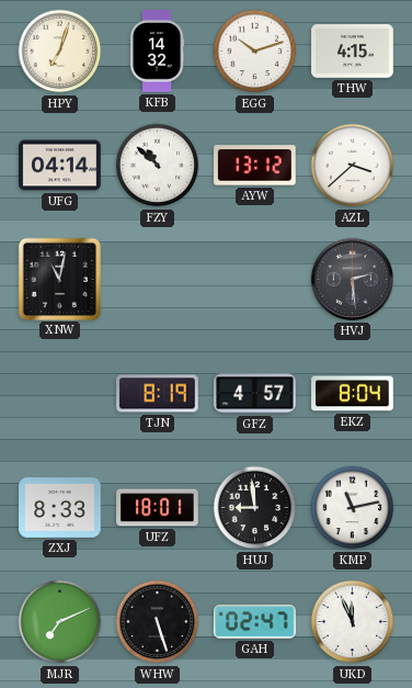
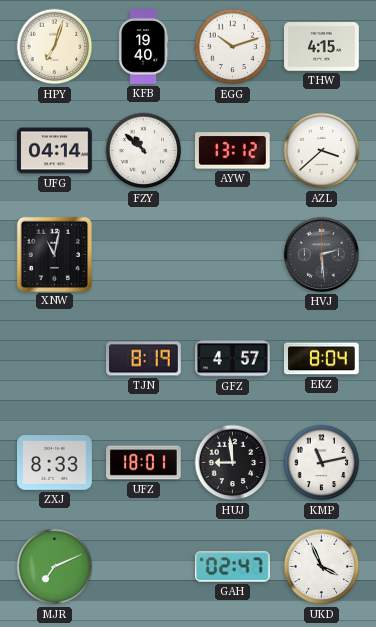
KFB: 14:32 -> 19:40
WHW: 5:27 -> none
UKD: 11:56 -> 3:56
